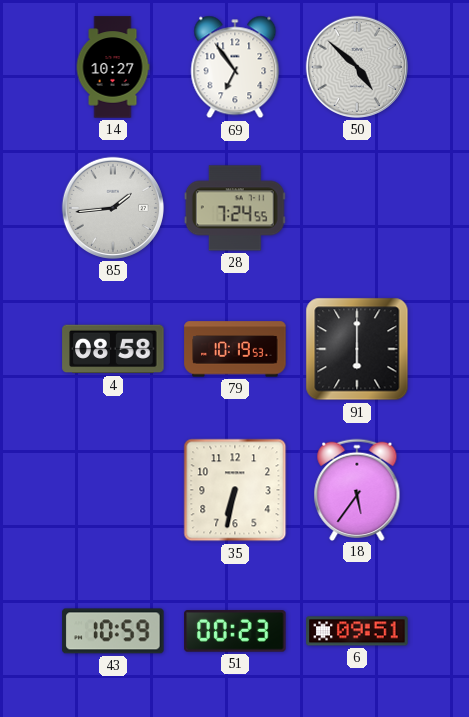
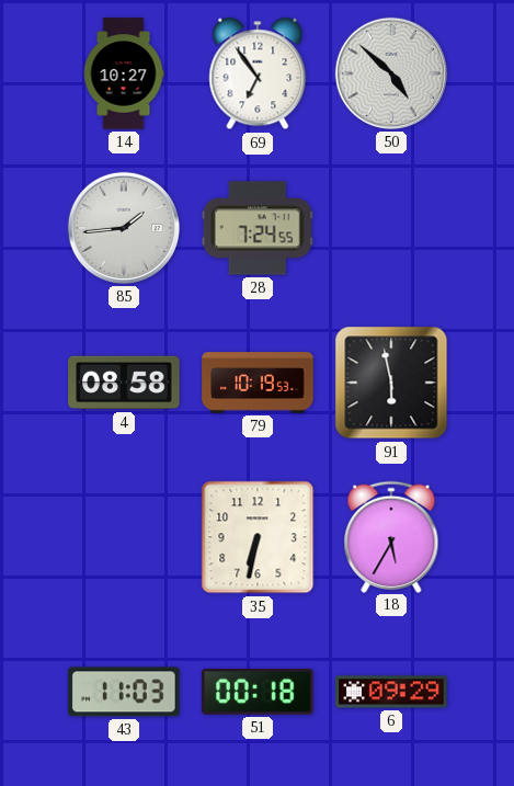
91: 6:00 -> 5:58
18: 5:36 -> 5:35
43: 10:59 -> 11:03
51: 00:23 -> 00:18
6: 09:51 -> 09:29
